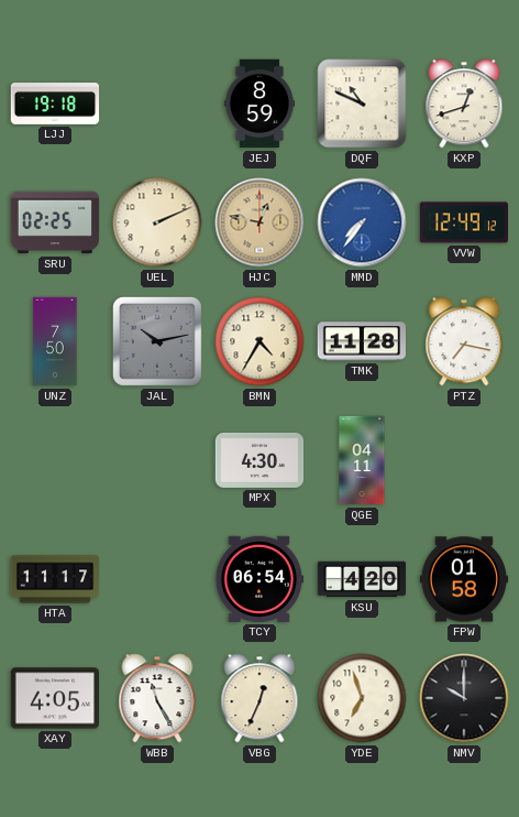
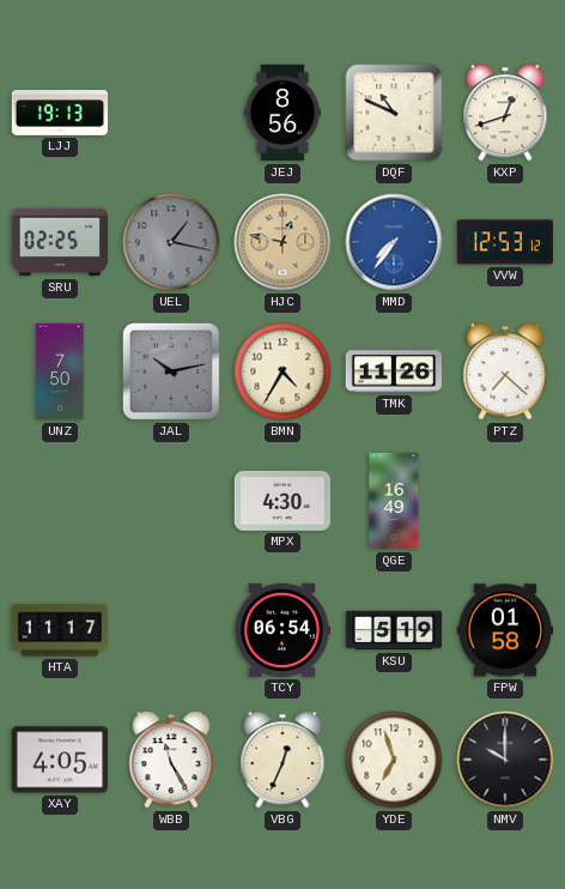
LJJ: 19:18 -> 19:13
JEJ: 8:59 -> 8:56
UEL: 2:11 -> 1:17
UEL dial: cream -> grey
VVW: 12:49 -> 12:53
TMK: 11:28 -> 11:26
PTZ: 7:17 -> 7:22
QGE: 04:11 -> 16:49
KSU: 4:20 -> 5:19
